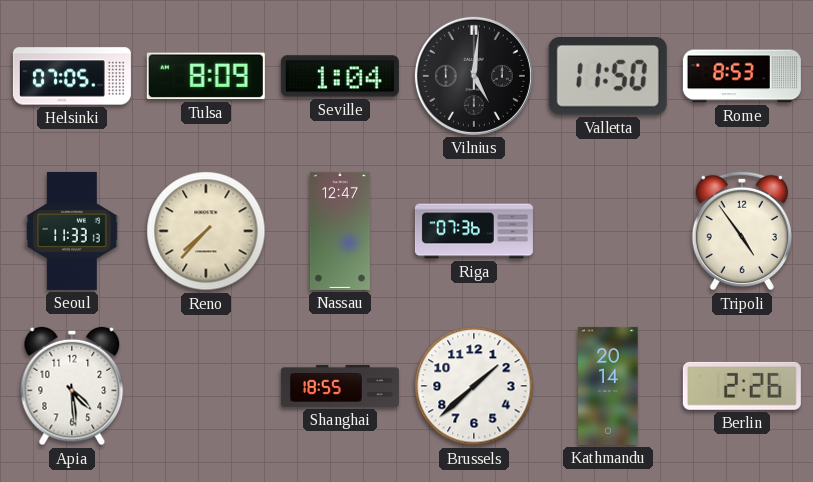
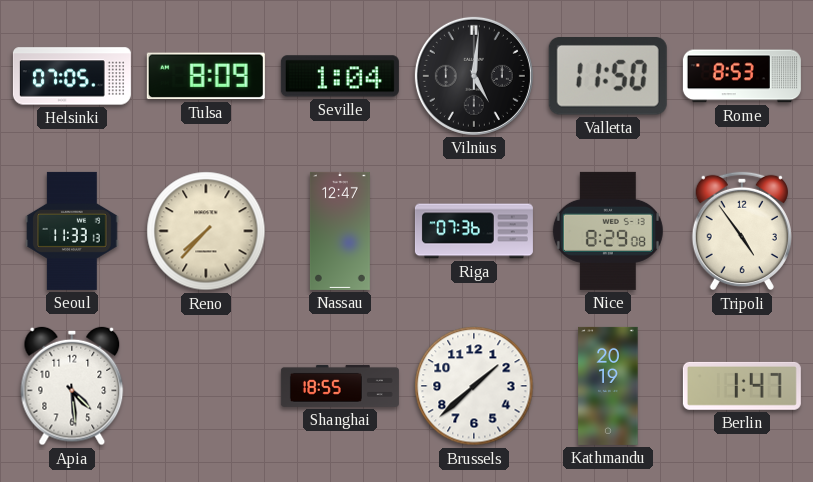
Nice: none -> 8:29
Kathmandu: 20:14 -> 20:19
Berlin: 2:26 -> 1:47
